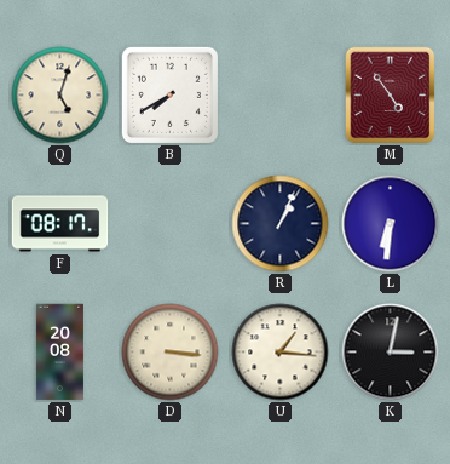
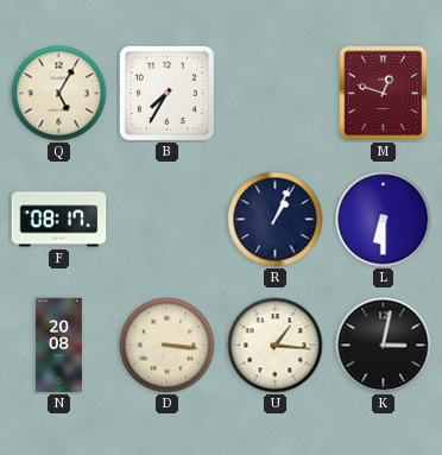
Q: 5:03 -> 5:05
B: 7:40 -> 7:35
M: 4:54 -> 12:48
L: 6:31 -> 6:30
